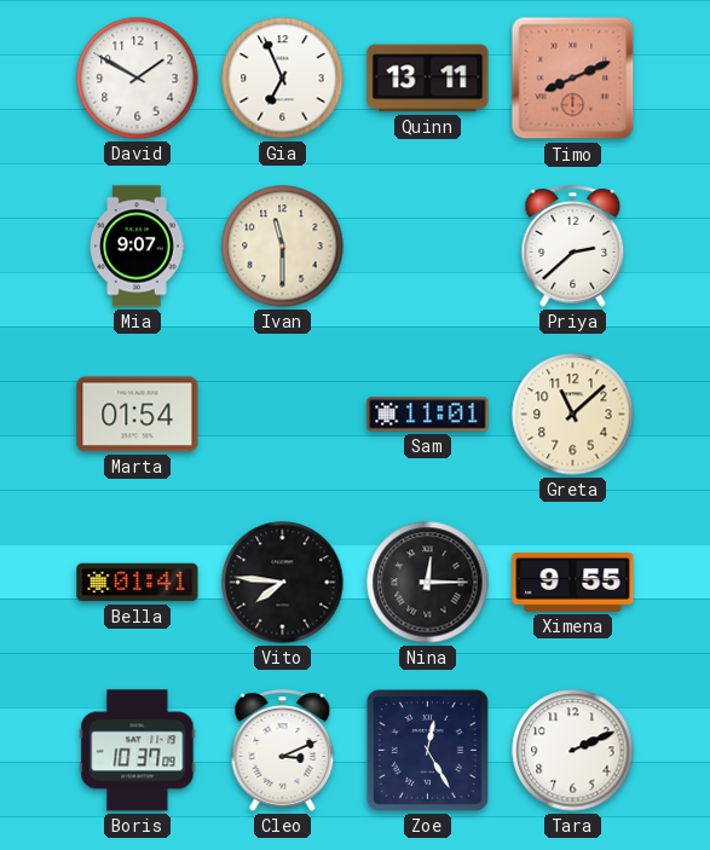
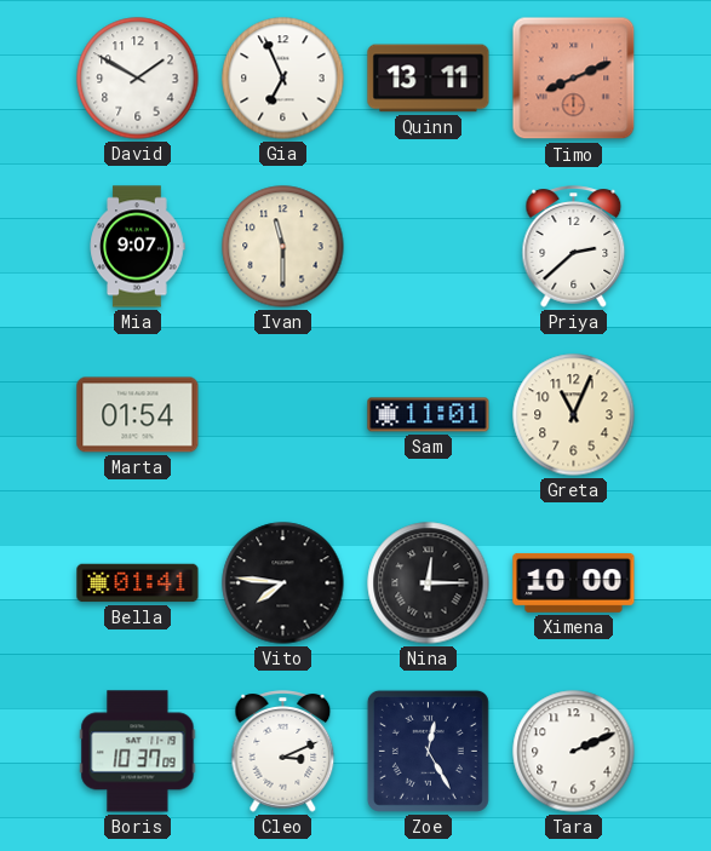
Greta: 11:08 -> 11:04
Ximena: 9:55 -> 10:00
